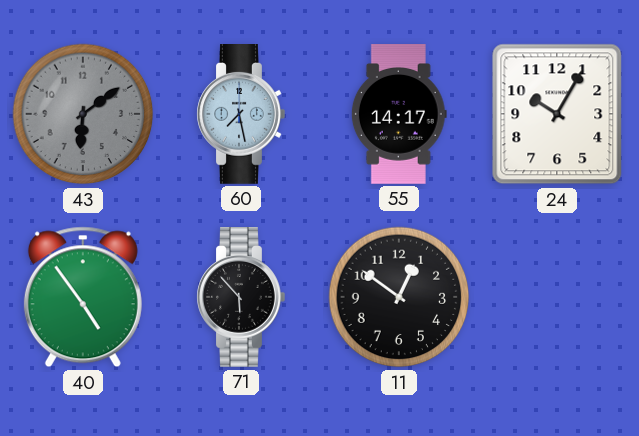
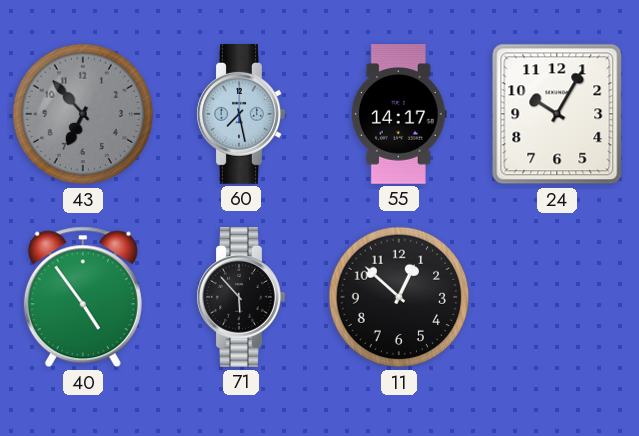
43: 6:09 -> 6:53
11: 12:51 -> 12:52
